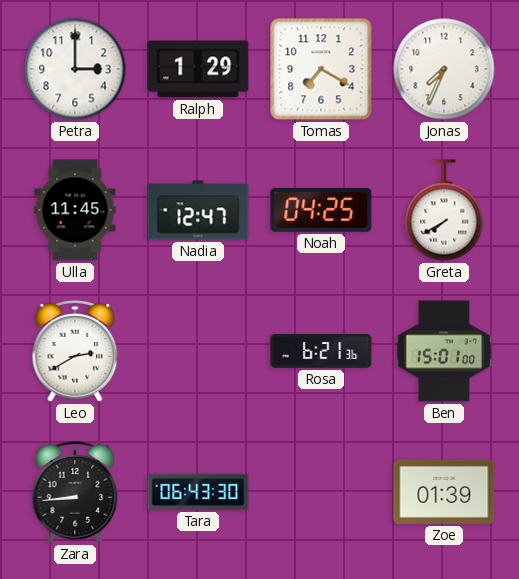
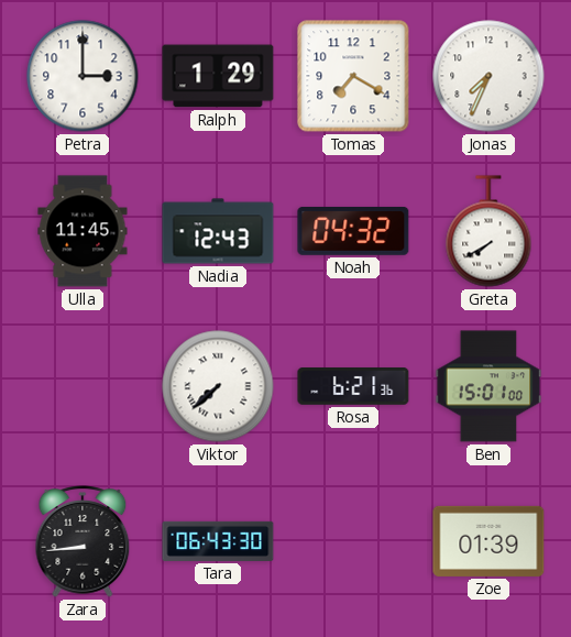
Nadia: 12:47 -> 12:43
Noah: 04:25 -> 04:32
Leo: 2:40 -> none
Viktor: none -> 7:38
